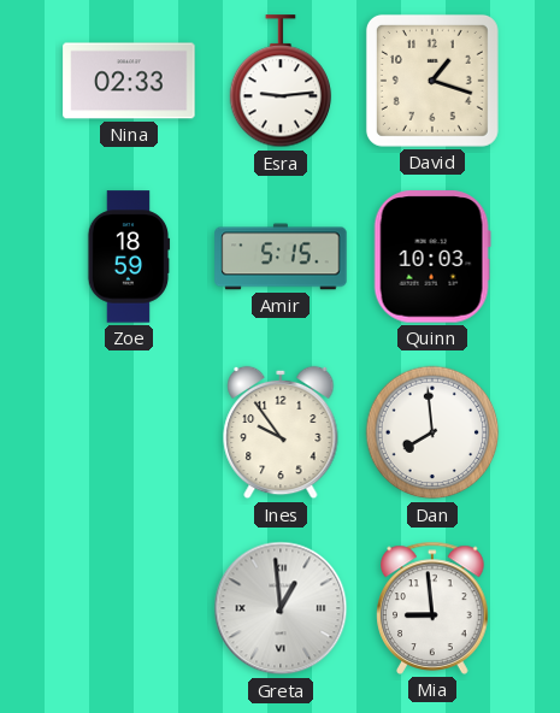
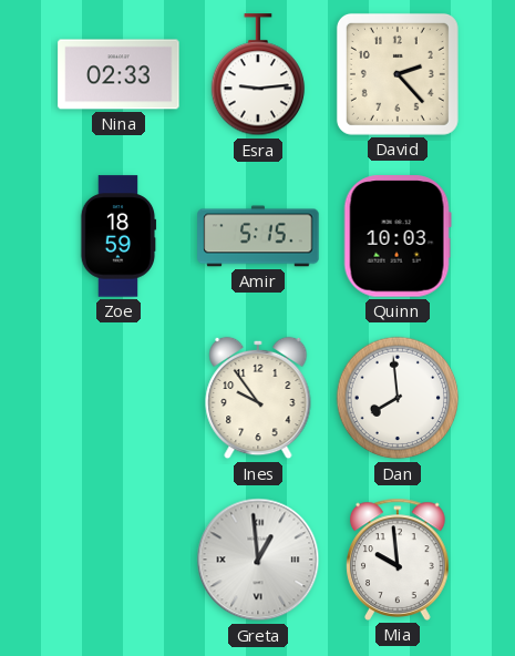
David: 1:18 -> 2:23
Mia: 8:59 -> 9:59
